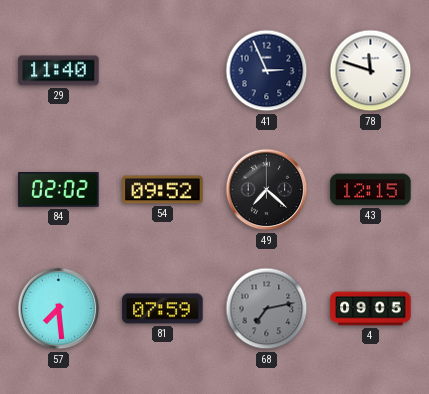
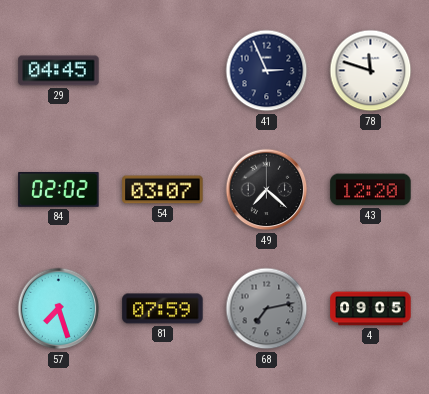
29: 11:40 -> 04:45
54: 09:52 -> 03:07
43: 12:15 -> 12:20
57: 7:29 -> 7:27
